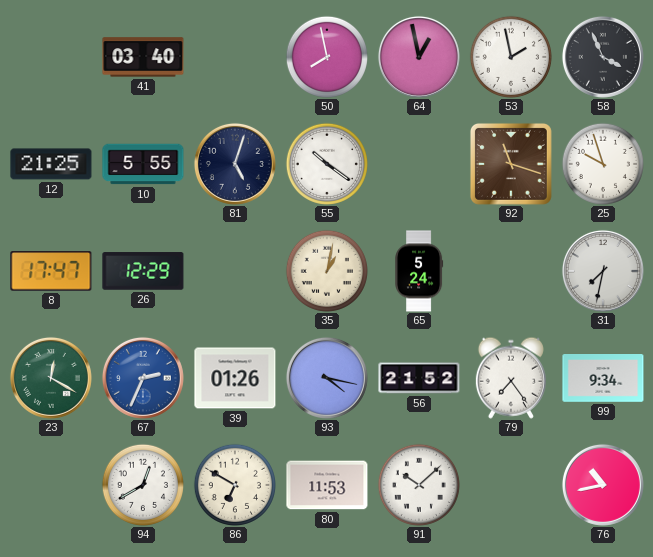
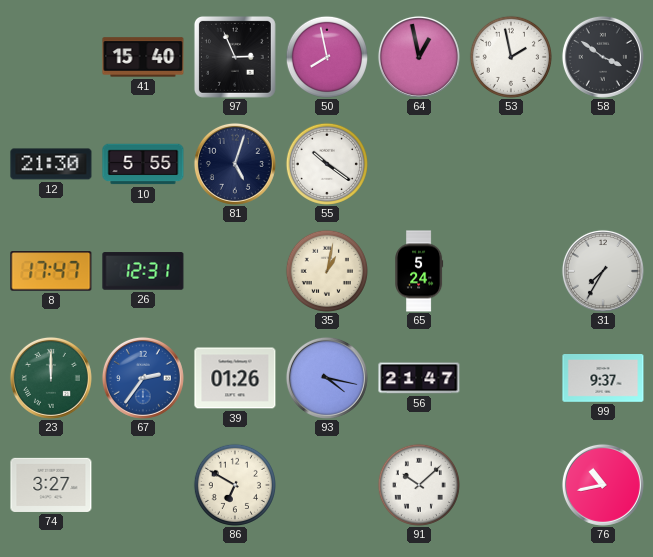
41: 03:40 -> 15:40
97: none -> 2:56
58: 3:56 -> 3:51
12: 21:25 -> 21:30
92: 11:18 -> none
25: 9:57 -> none
26: 12:29 -> 12:31
31: 7:32 -> 7:35
23: 12:20 -> 12:00
67: 2:34 -> 2:36
56: 21:52 -> 21:47
79: 7:24 -> none
99: 9:34 -> 9:37
74: none -> 3:27
94: 12:40 -> none
80: 11:53 -> none
